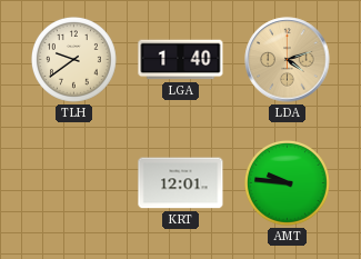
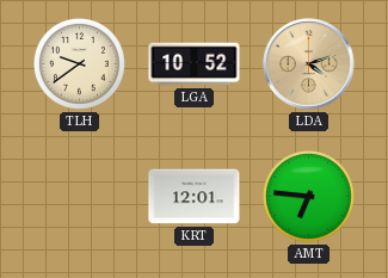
LGA: 1:40 -> 10:52
AMT: 9:46 -> 6:46
